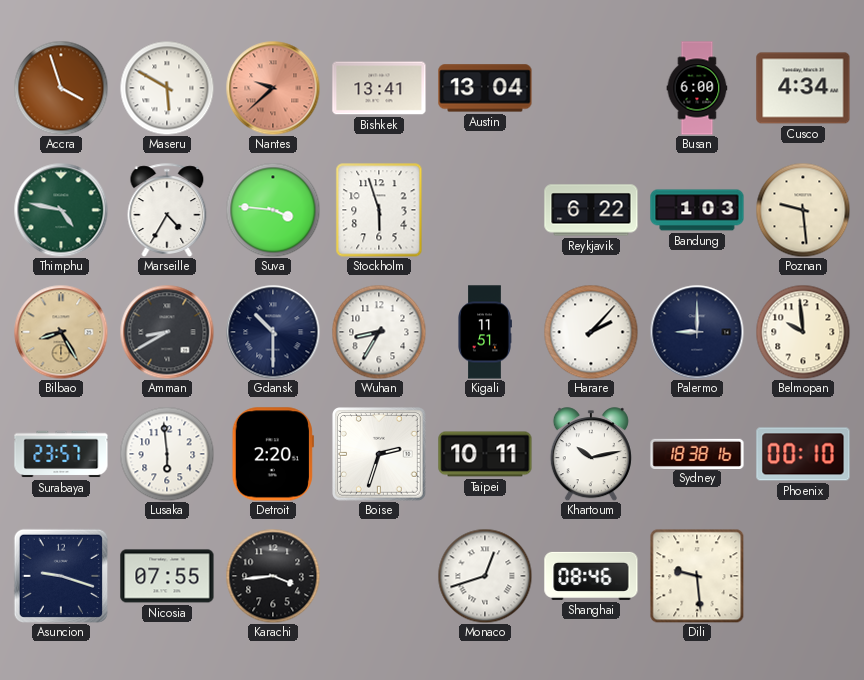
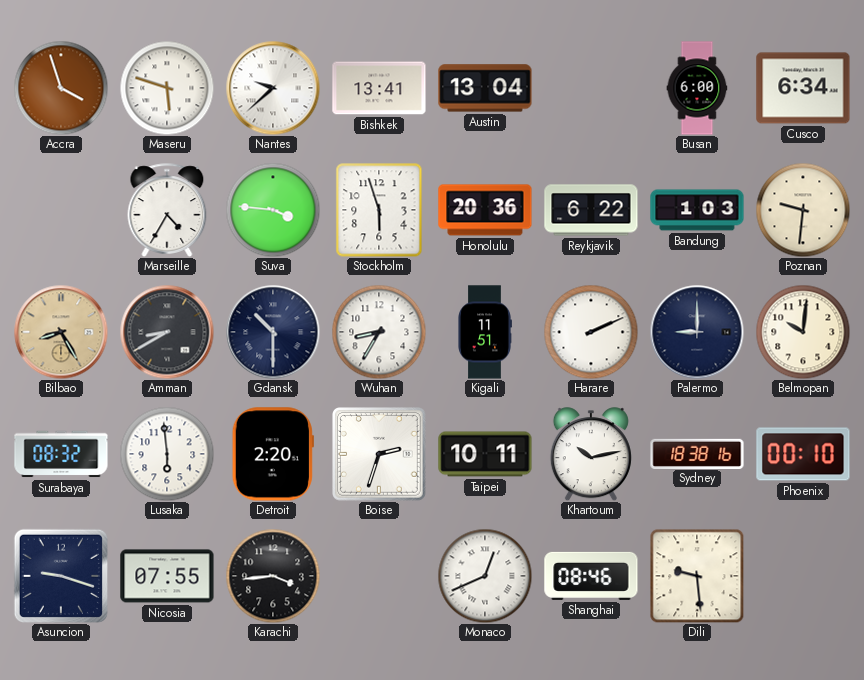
Maseru: 5:50 -> 5:48
Nantes dial: salmon -> white
Cusco: 4:34 -> 6:34
Thimphu: 4:47 -> none
Honolulu: none -> 20:36
Poznan: 9:29 -> 9:31
Harare: 2:07 -> 2:11
Belmopan: 9:59 -> 10:01
Surabaya: 23:57 -> 08:32
Monaco: 12:42 -> 12:41
